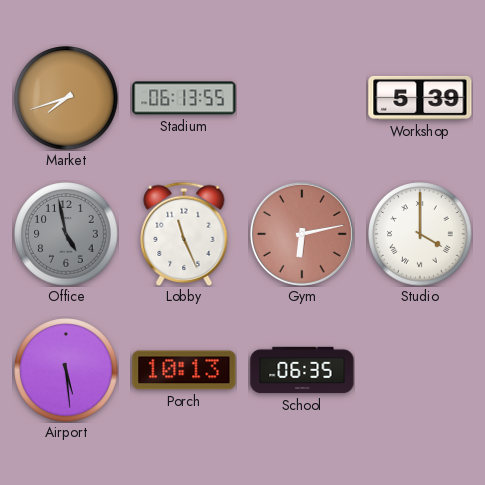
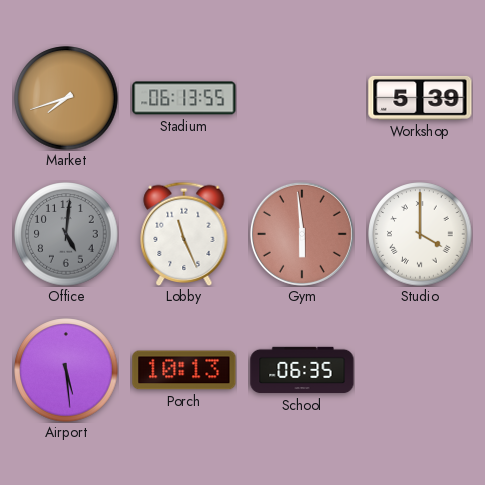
Office: 4:58 -> 5:01
Gym: 6:13 -> 5:59
